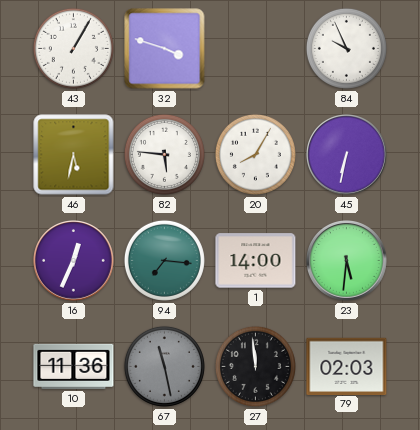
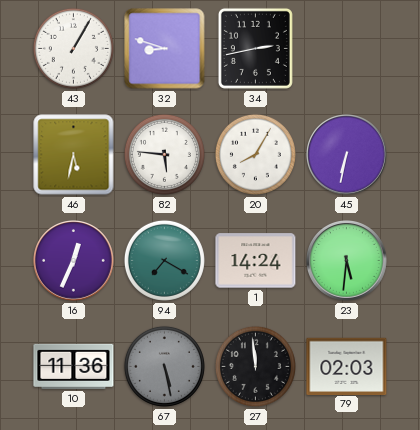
32: 3:48 -> 8:48
34: none -> 2:43
84: 9:56 -> none
94: 7:16 -> 7:20
1: 14:00 -> 14:24
67: 11:28 -> 5:28
